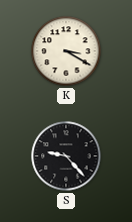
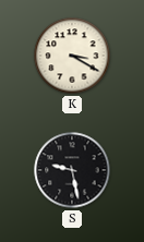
S: 9:23 -> 9:28
